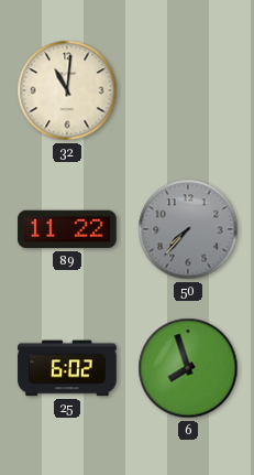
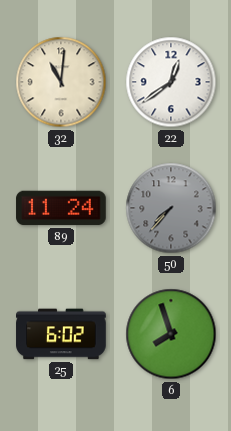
22: none -> 12:39
89: 11:22 -> 11:24
